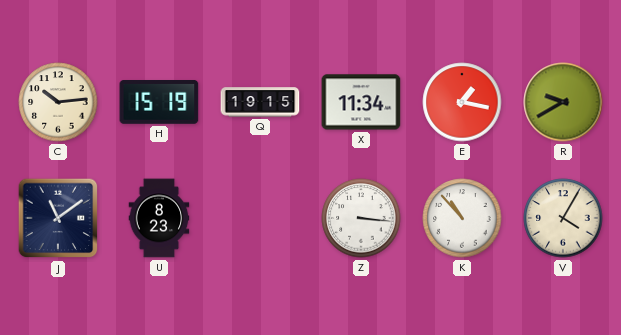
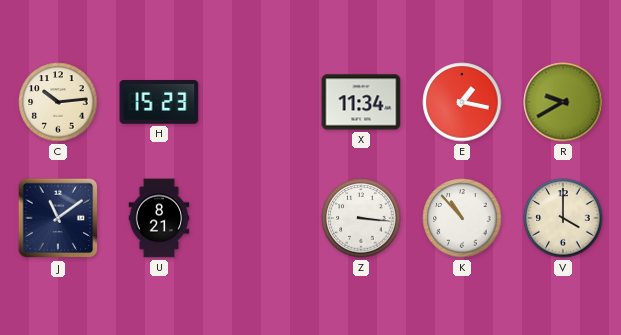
H: 15:19 -> 15:23
Q: 19:15 -> none
U: 8:23 -> 8:21
V: 4:05 -> 4:00
